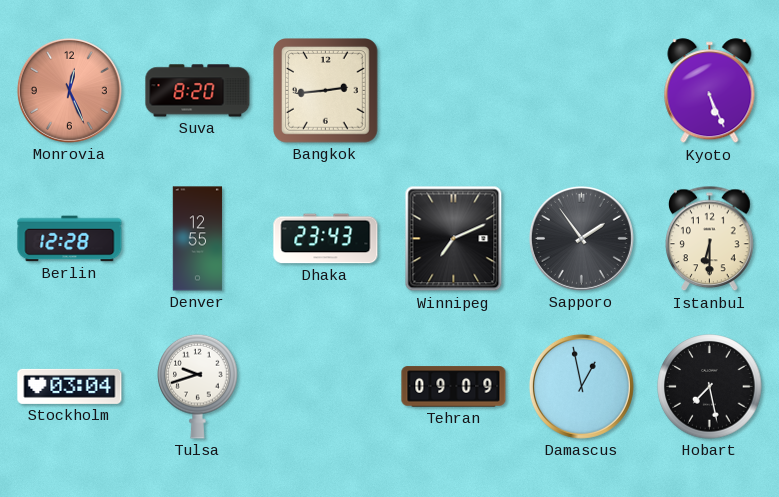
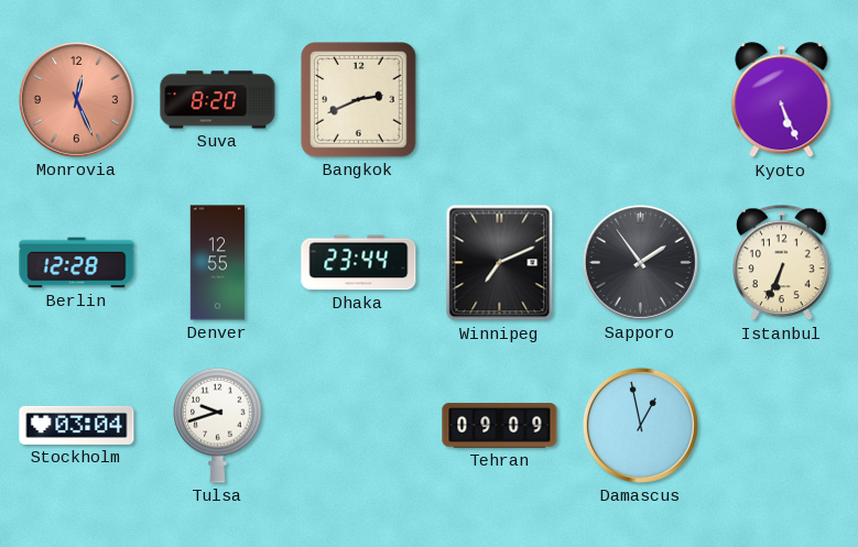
Bangkok: 2:44 -> 2:41
Dhaka: 23:43 -> 23:44
Istanbul: 6:30 -> 6:34
Hobart: 7:28 -> none
